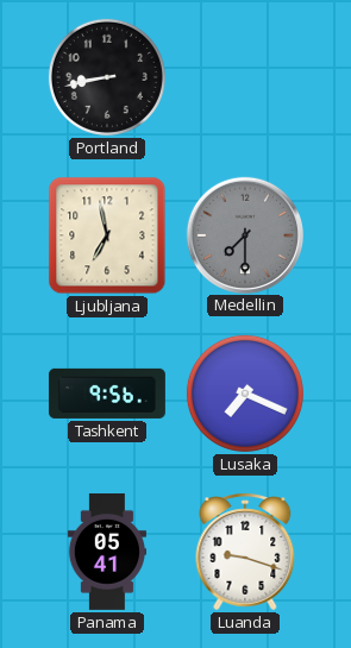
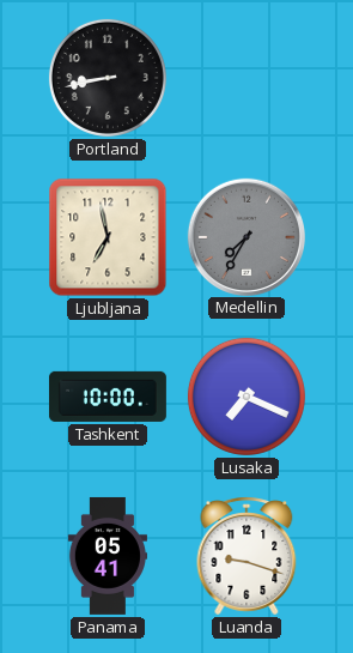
Medellin: 7:30 -> 7:35
Tashkent: 9:56 -> 10:00
